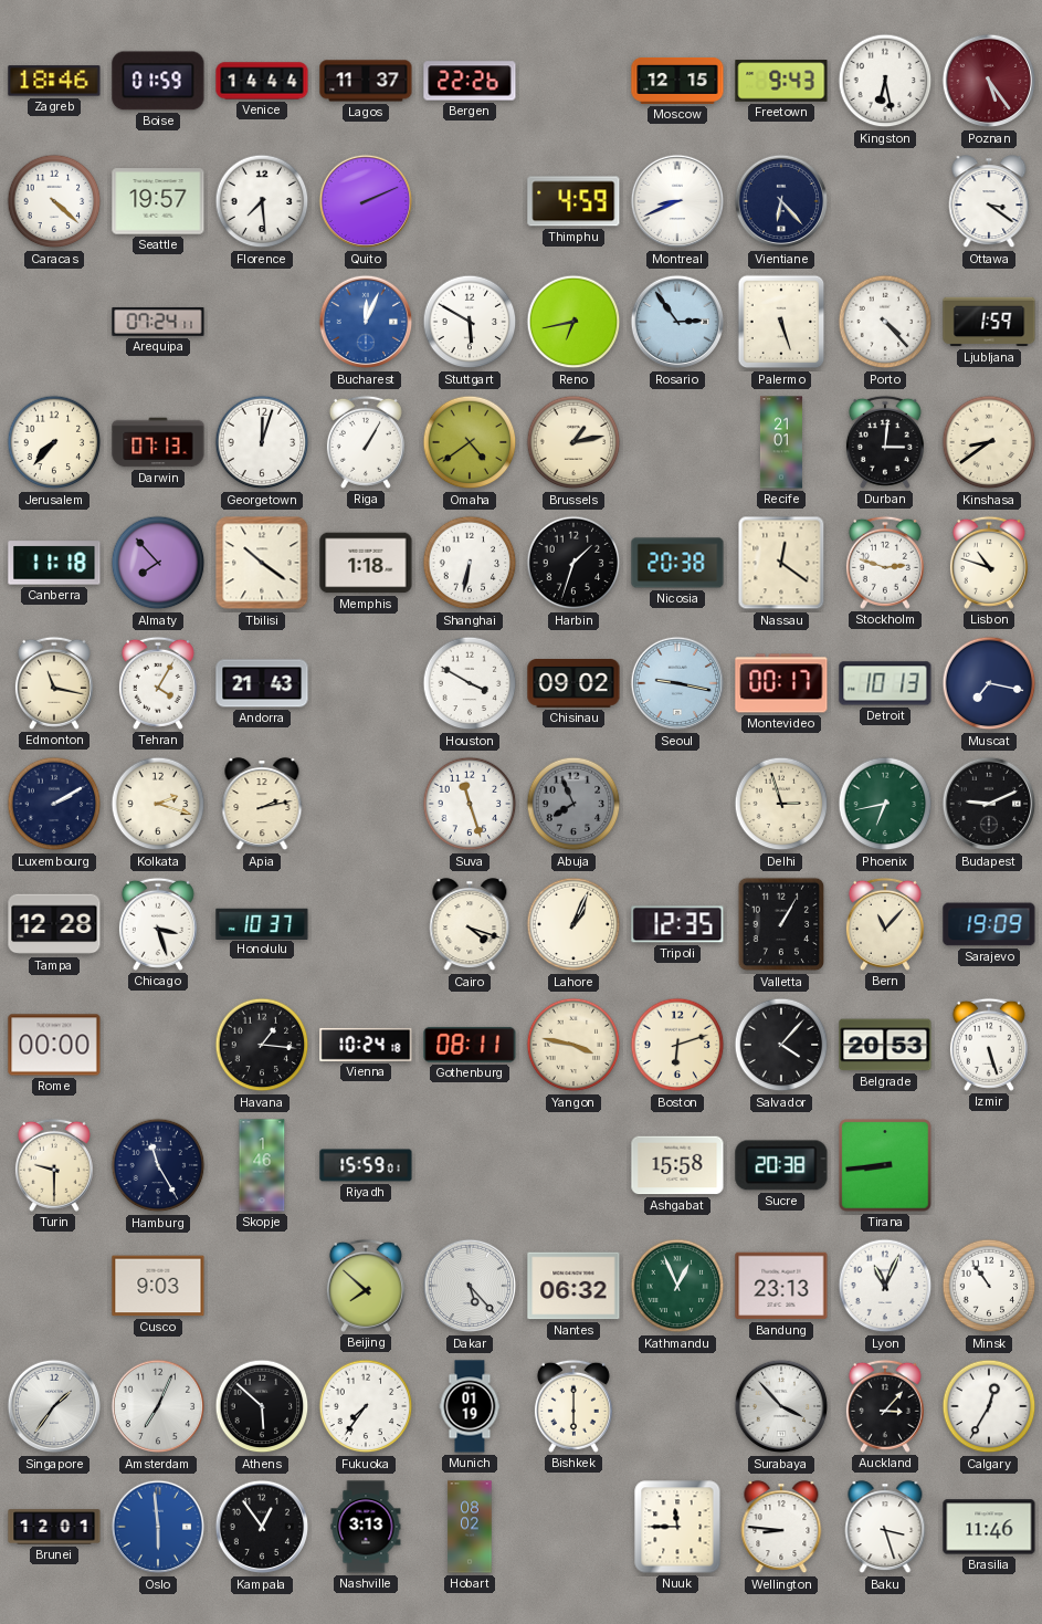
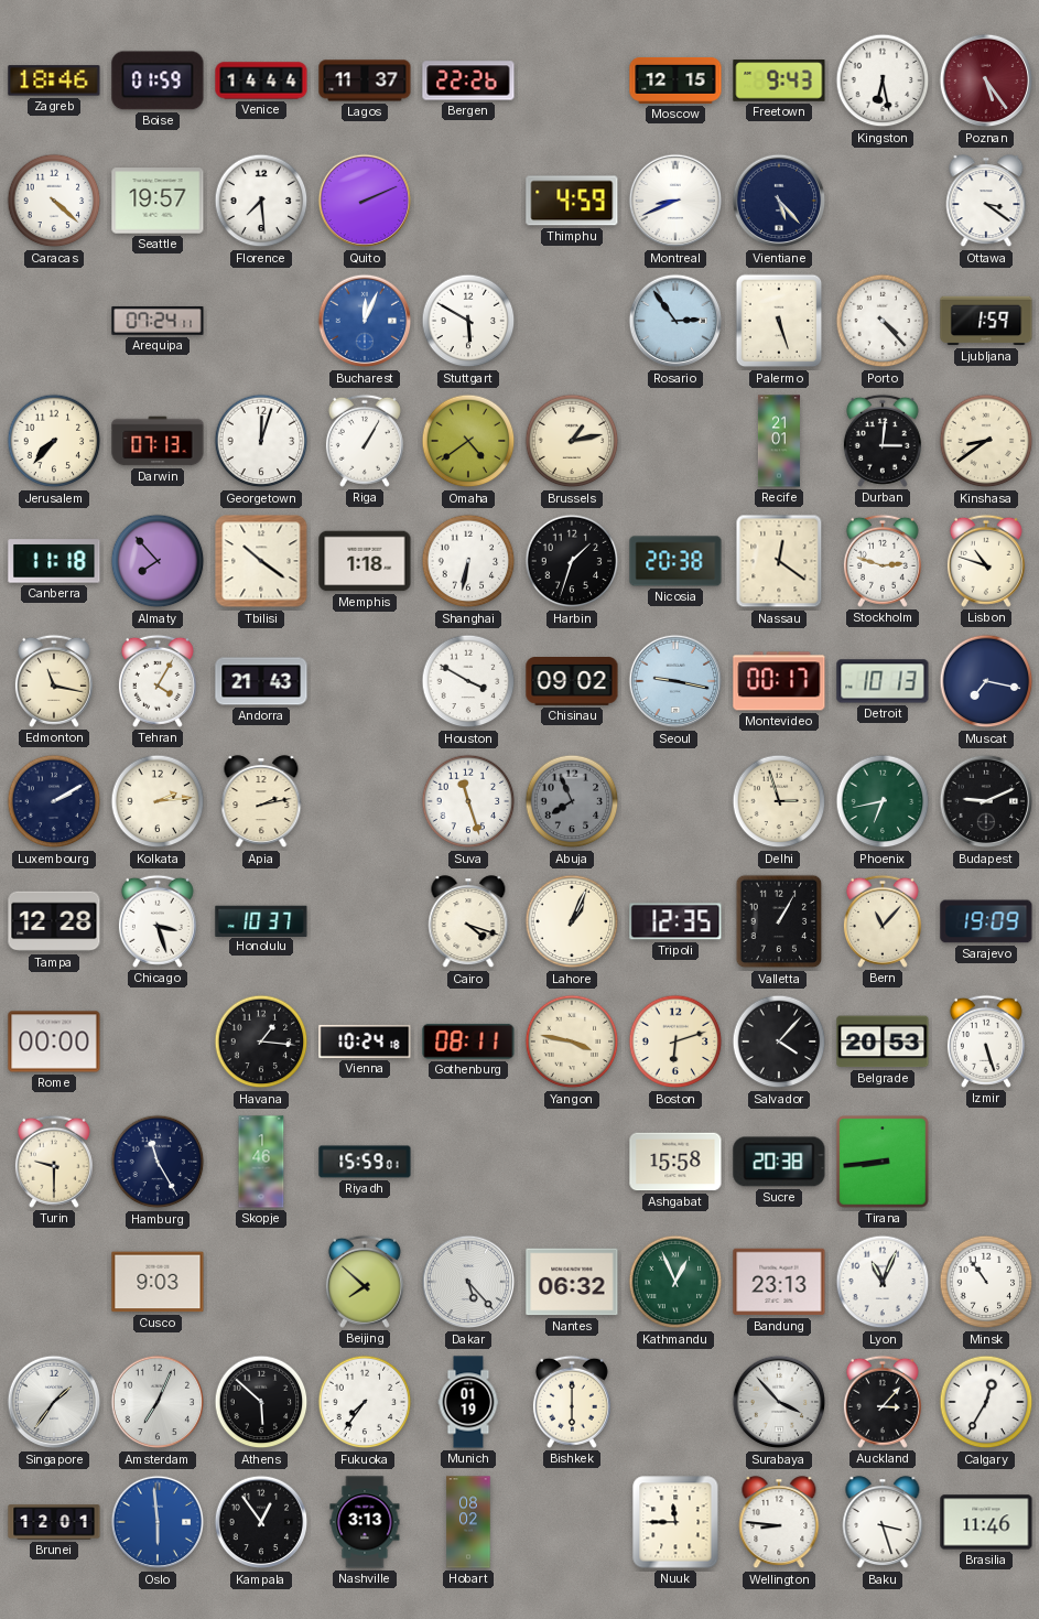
Vientiane: 6:23 -> 5:23
Reno: 6:43 -> none
Kolkata: 2:18 -> 2:14
